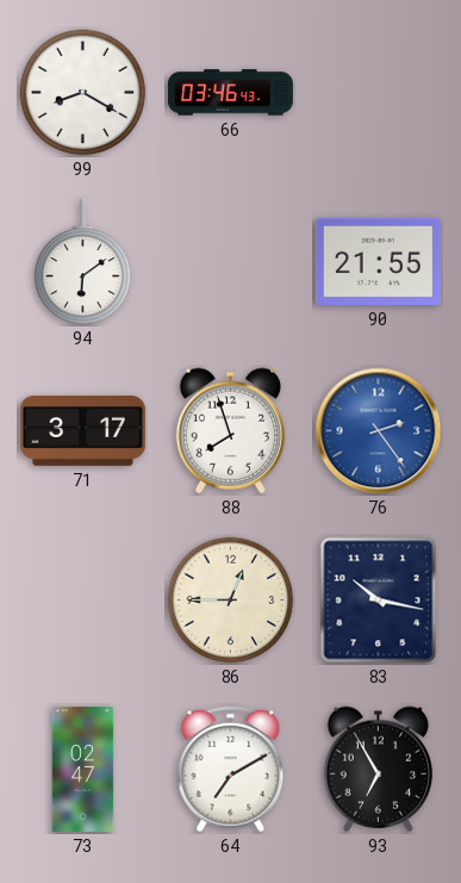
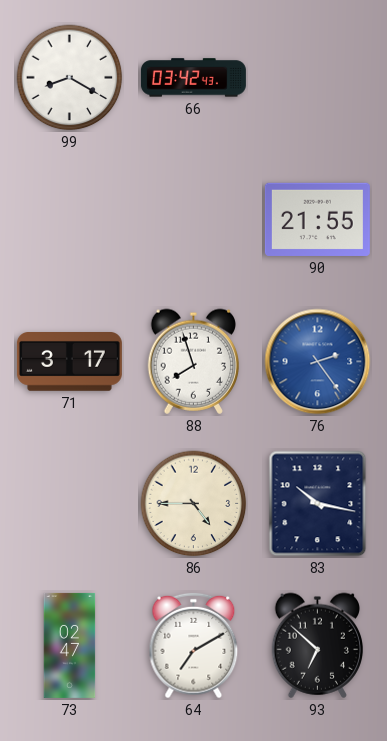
66: 03:46 -> 03:42
94: 6:09 -> none
86: 12:45 -> 4:45
93: 6:55 -> 6:52
